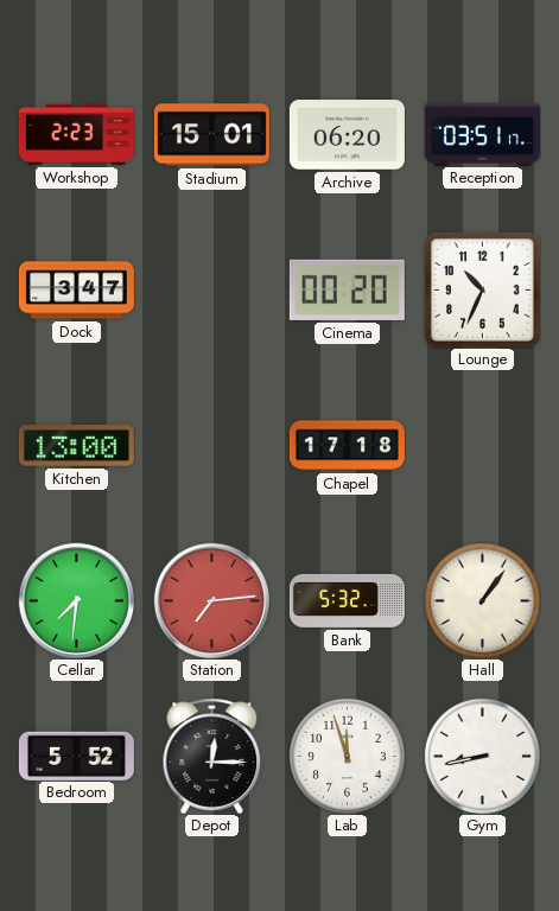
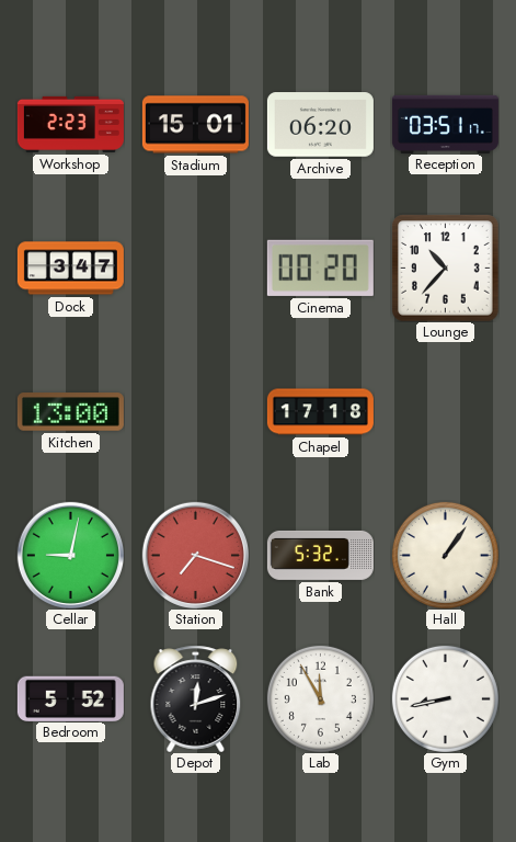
Lounge: 10:34 -> 10:37
Cellar: 7:31 -> 9:02
Station: 7:14 -> 7:18
Depot: 12:15 -> 12:12
Lab: 11:57 -> 11:55
